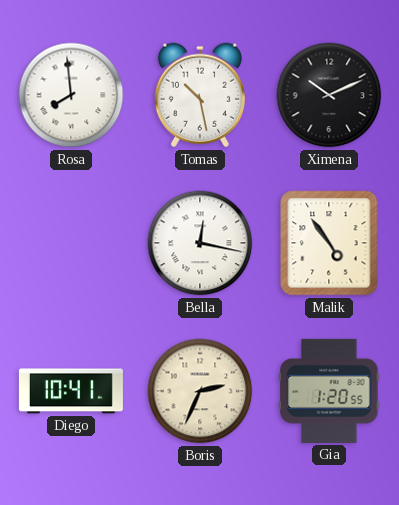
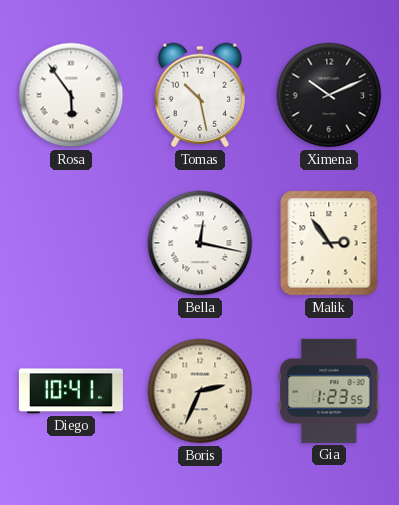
Rosa: 7:59 -> 5:54
Malik: 4:54 -> 2:54
Gia: 1:20 -> 1:23
